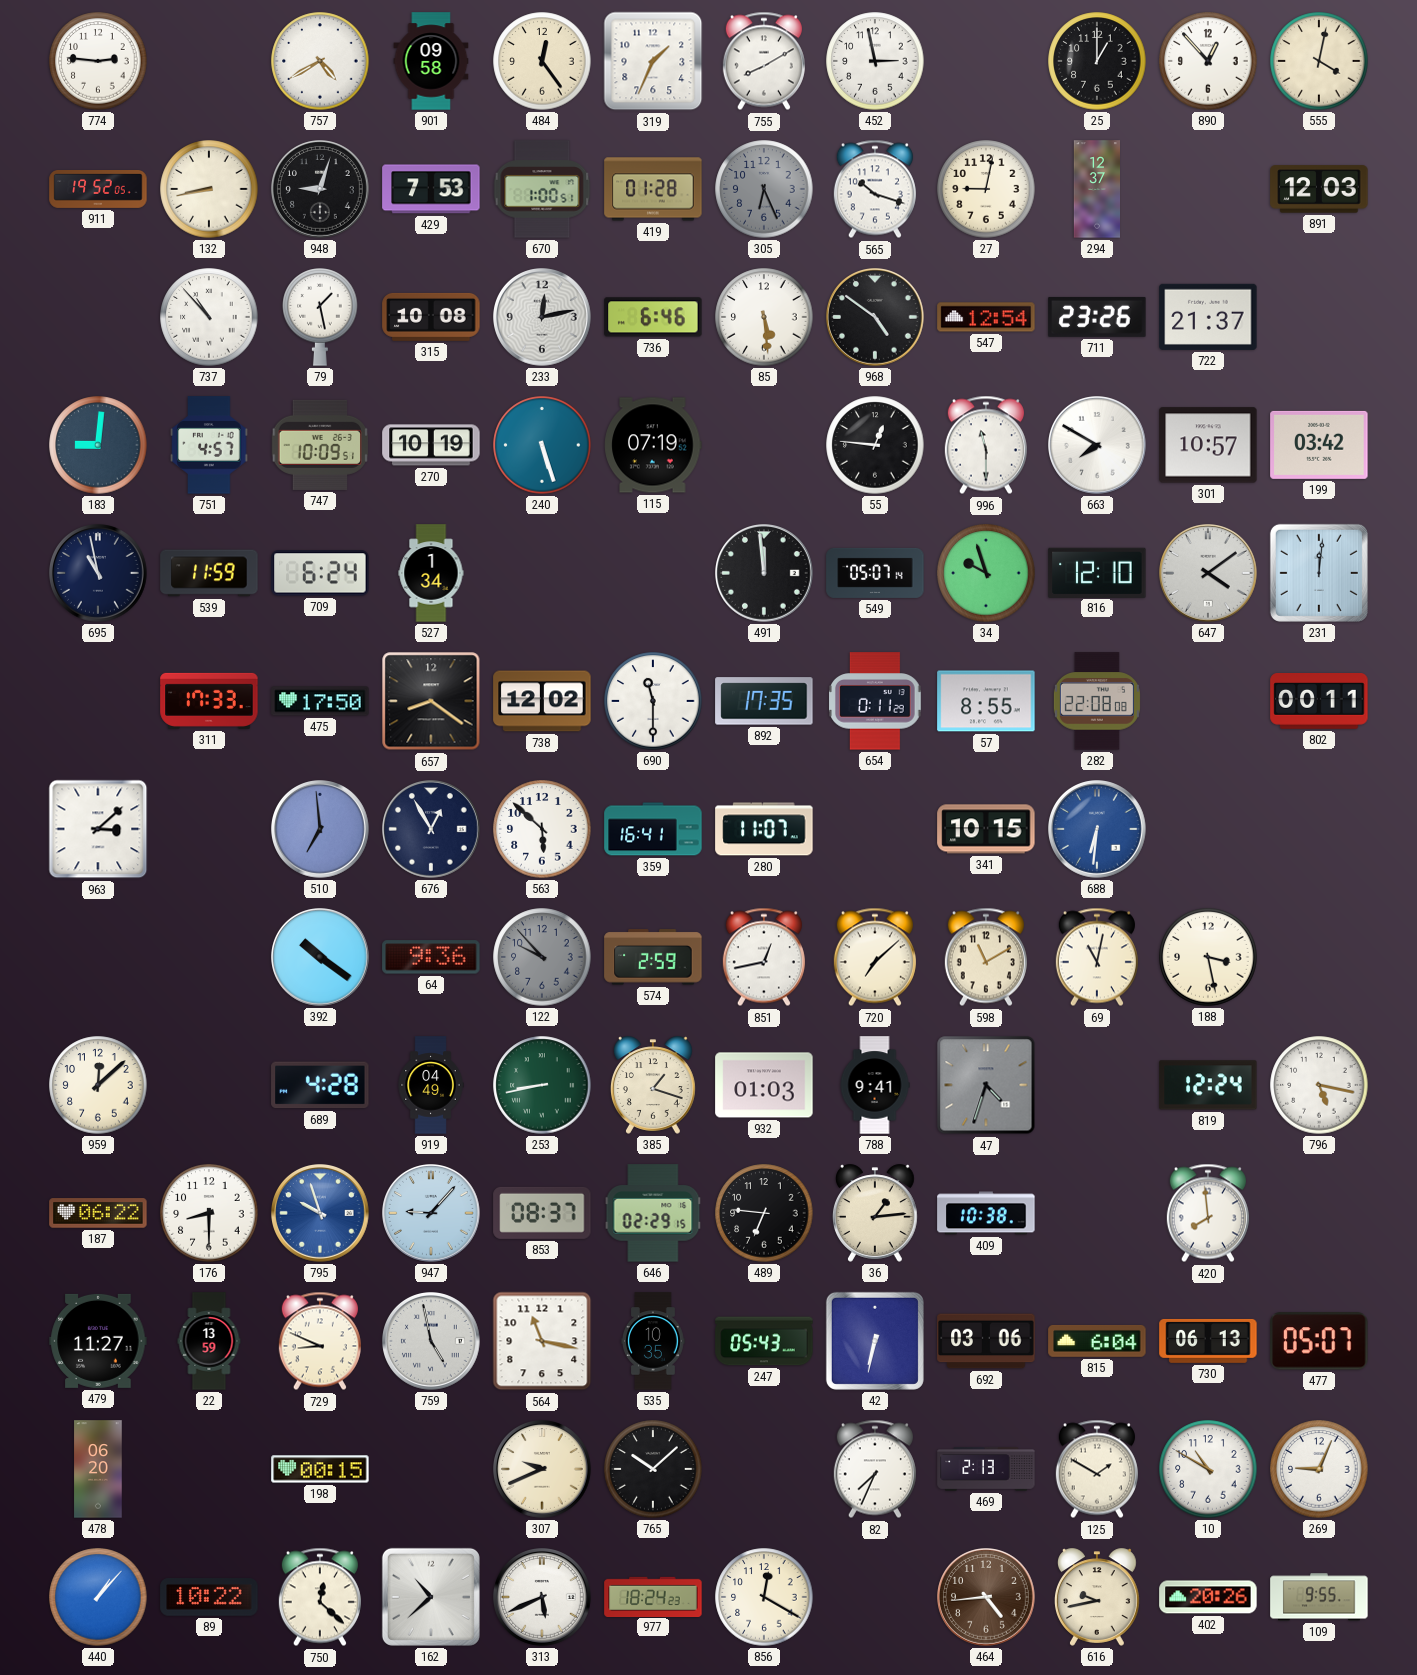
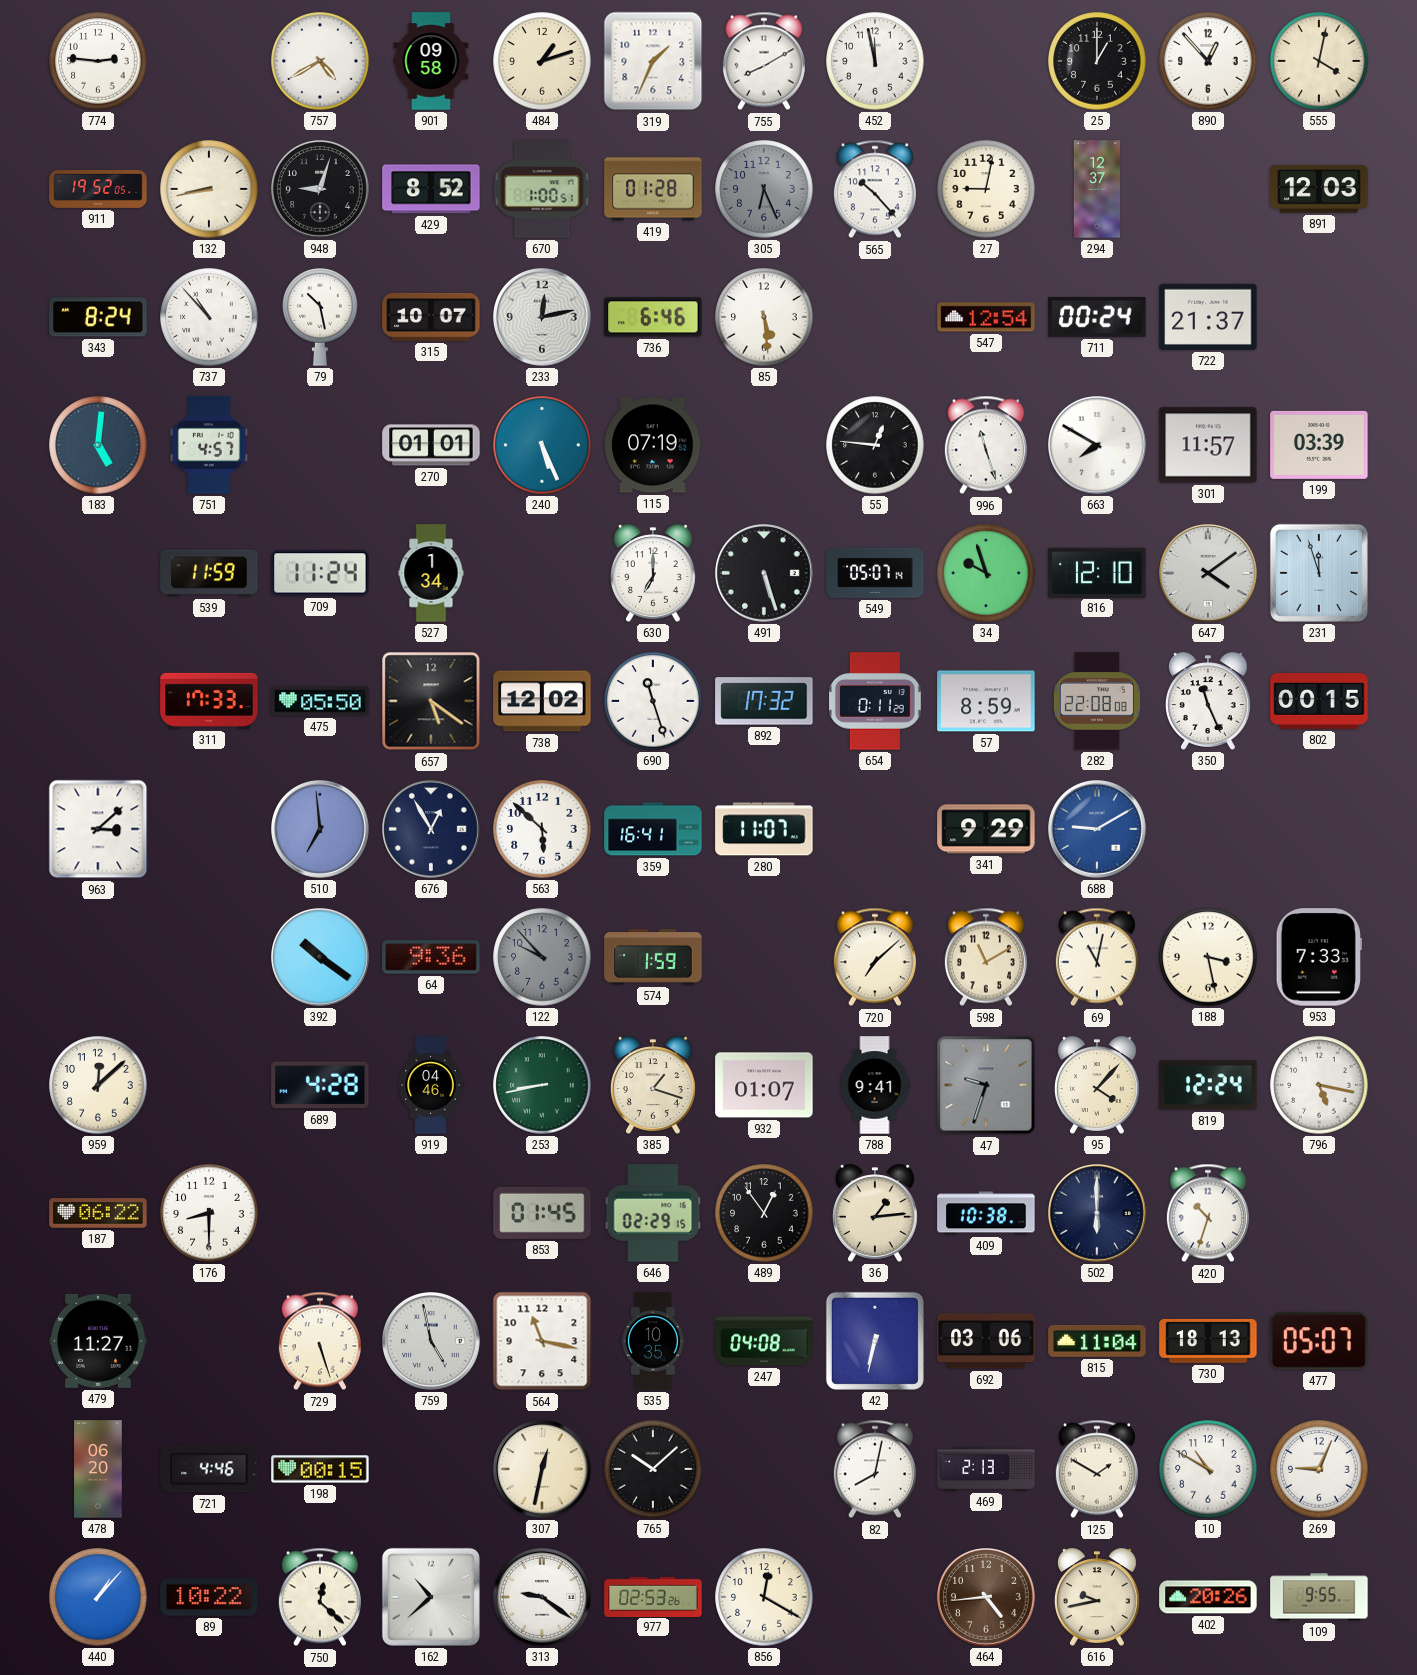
484: 12:24 -> 1:12
452: 2:58 -> 11:58
429: 7:53 -> 8:52
565: 10:18 -> 10:23
343: none -> 8:24
79: 1:28 -> 10:28
315: 10:08 -> 10:07
968: 4:51 -> none
711: 23:26 -> 00:24
183: 9:01 -> 5:01
747: 10:09 -> none
270: 10:19 -> 01:01
240: 5:27 -> 5:26
996: 11:30 -> 11:27
301: 10:57 -> 11:57
199: 03:42 -> 03:39
695: 10:58 -> none
709: 6:24 -> 11:24
630: none -> 7:00
491: 11:59 -> 5:27
231: 12:01 -> 11:57
475: 17:50 -> 05:50
657: 8:21 -> 5:21
690: 11:30 -> 11:27
892: 17:35 -> 17:32
57: 8:55 -> 8:59
350: none -> 11:26
802: 00:11 -> 00:15
341: 10:15 -> 9:29
688: 6:31 -> 9:10
574: 2:59 -> 1:59
851: 12:43 -> none
953: none -> 7:33
919: 04:49 -> 04:46
932: 01:03 -> 01:07
47: 4:33 -> 9:33
95: none -> 4:07
795: 9:57 -> none
947: 9:07 -> none
853: 08:37 -> 01:45
489: 6:46 -> 12:54
502: none -> 6:00
420: 7:59 -> 10:33
22: 13:59 -> none
729: 8:49 -> 5:27
247: 05:43 -> 04:08
815: 6:04 -> 11:04
730: 06:13 -> 18:13
721: none -> 4:46
307: 9:41 -> 12:32
82: 7:34 -> 8:02
313: 5:41 -> 9:21
977: 18:24 -> 02:53
